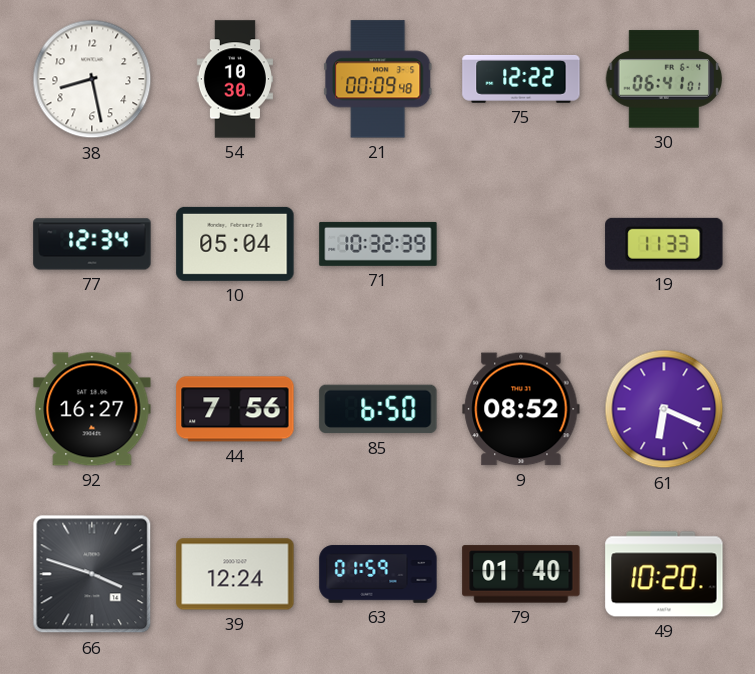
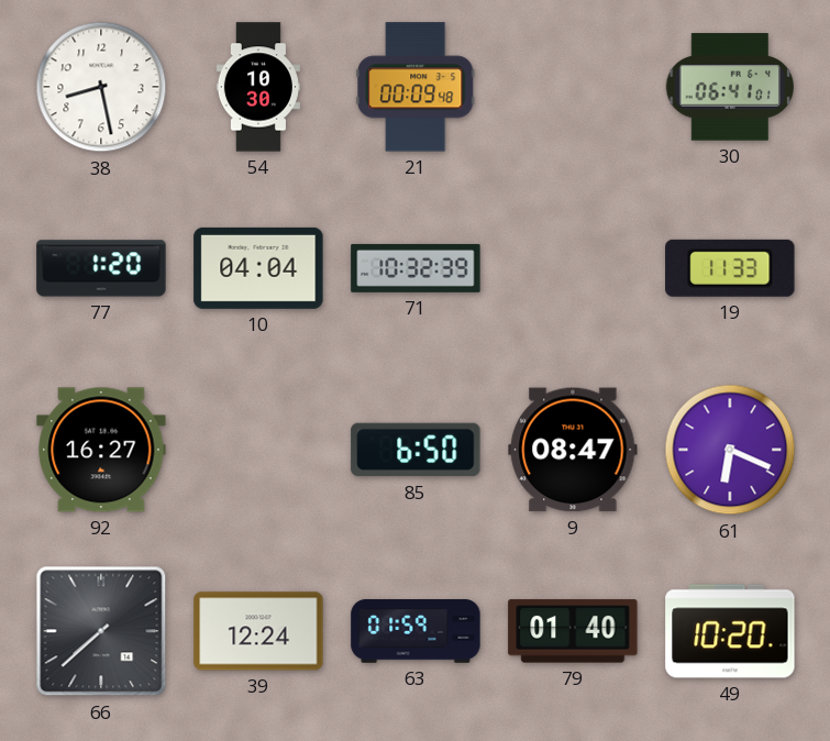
75: 12:22 -> none
77: 12:34 -> 1:20
10: 05:04 -> 04:04
44: 7:56 -> none
9: 08:52 -> 08:47
66: 3:48 -> 7:38
